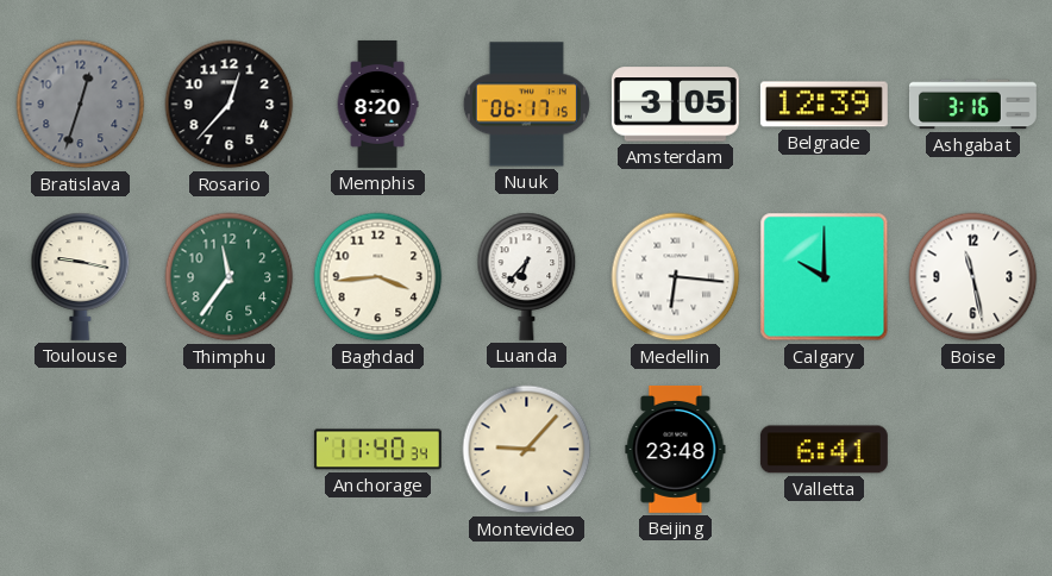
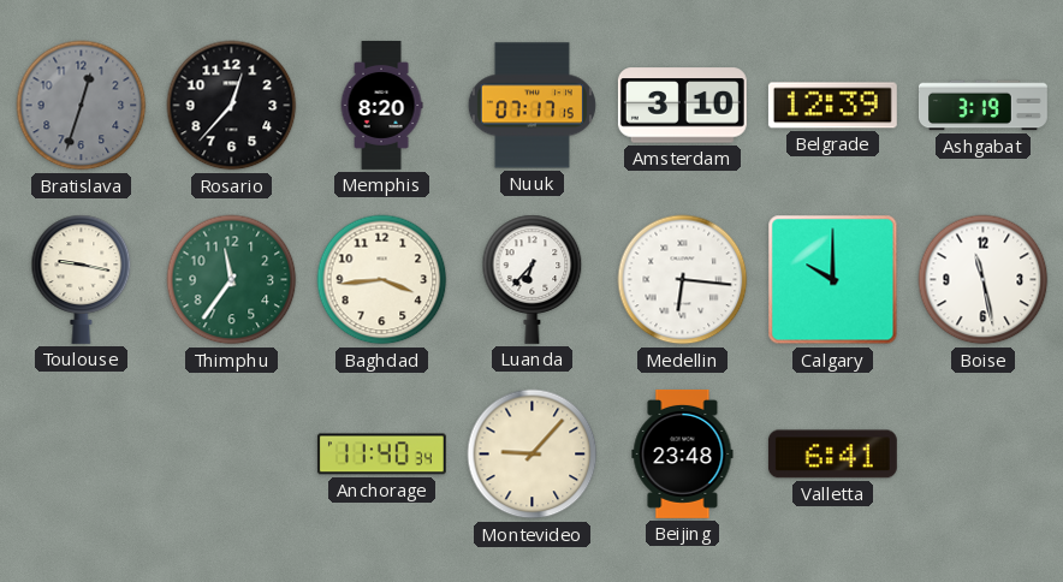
Nuuk: 06:17 -> 07:17
Amsterdam: 3:05 -> 3:10
Ashgabat: 3:16 -> 3:19
